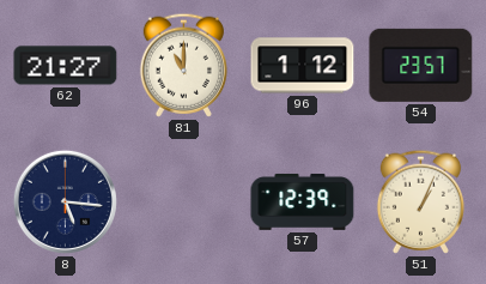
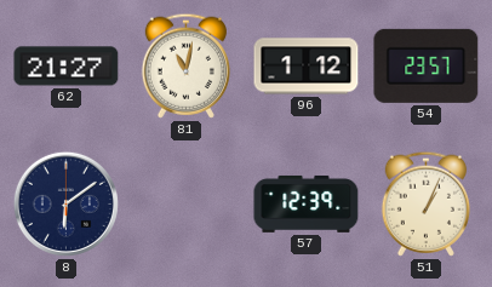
81: 11:00 -> 11:02
8: 5:16 -> 6:09
